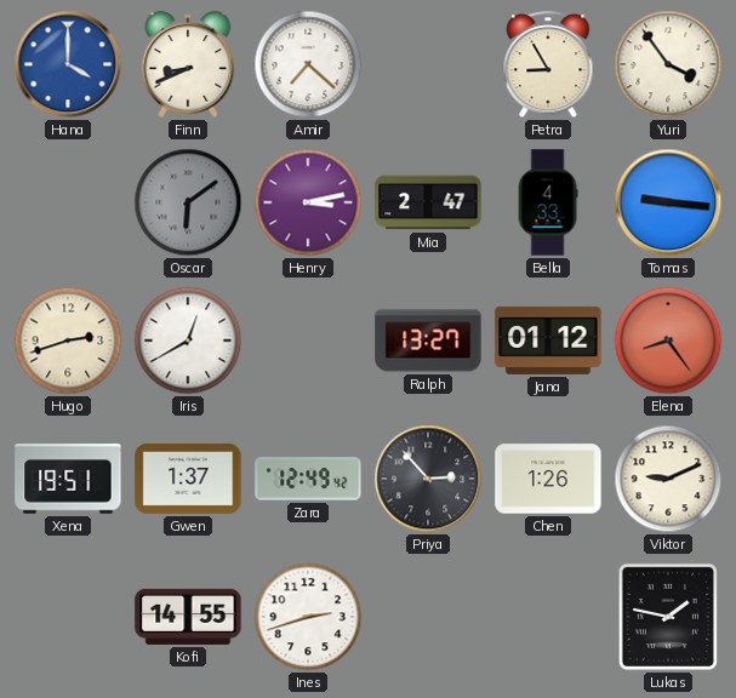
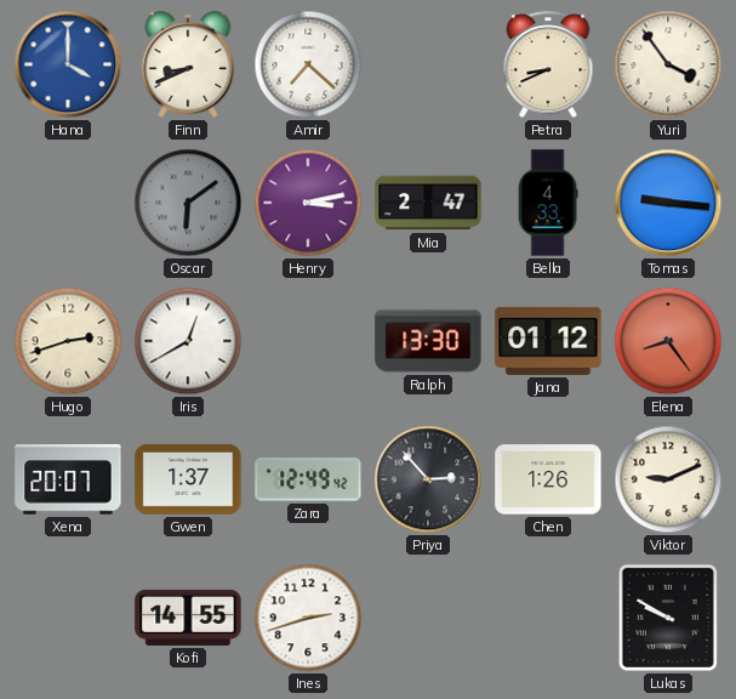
Petra: 8:55 -> 8:41
Ralph: 13:27 -> 13:30
Xena: 19:51 -> 20:07
Lukas: 1:47 -> 9:50
